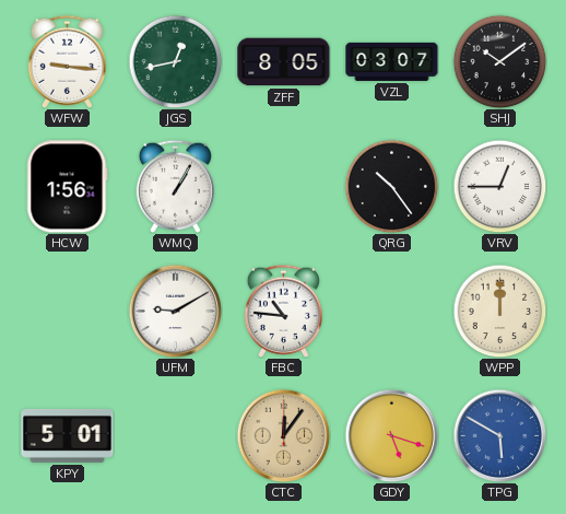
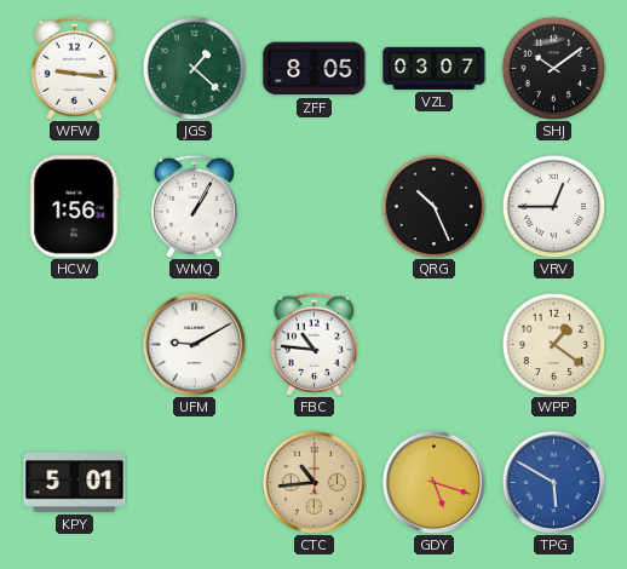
JGS: 12:43 -> 1:22
QRG: 10:24 -> 10:26
WPP: 12:00 -> 1:21
CTC: 12:06 -> 10:44
